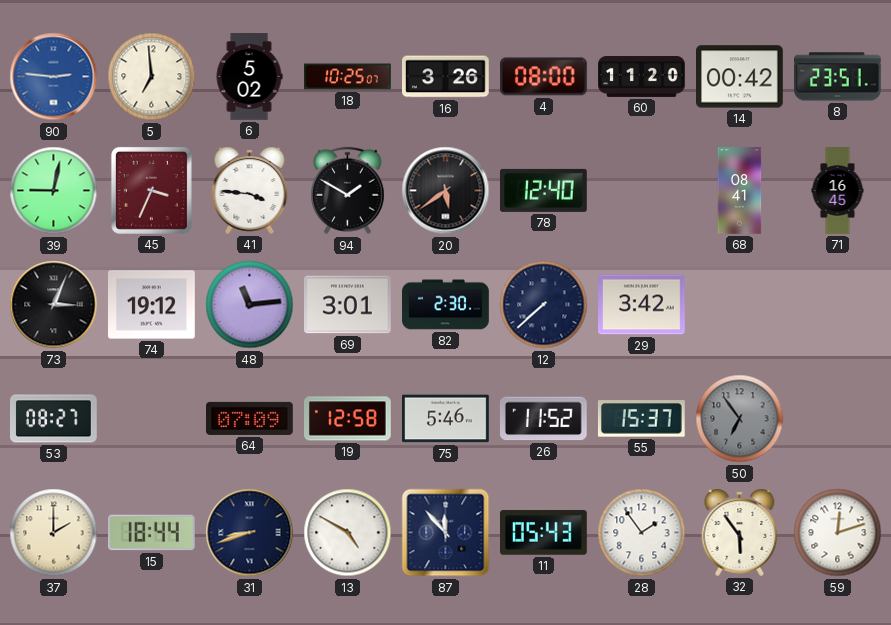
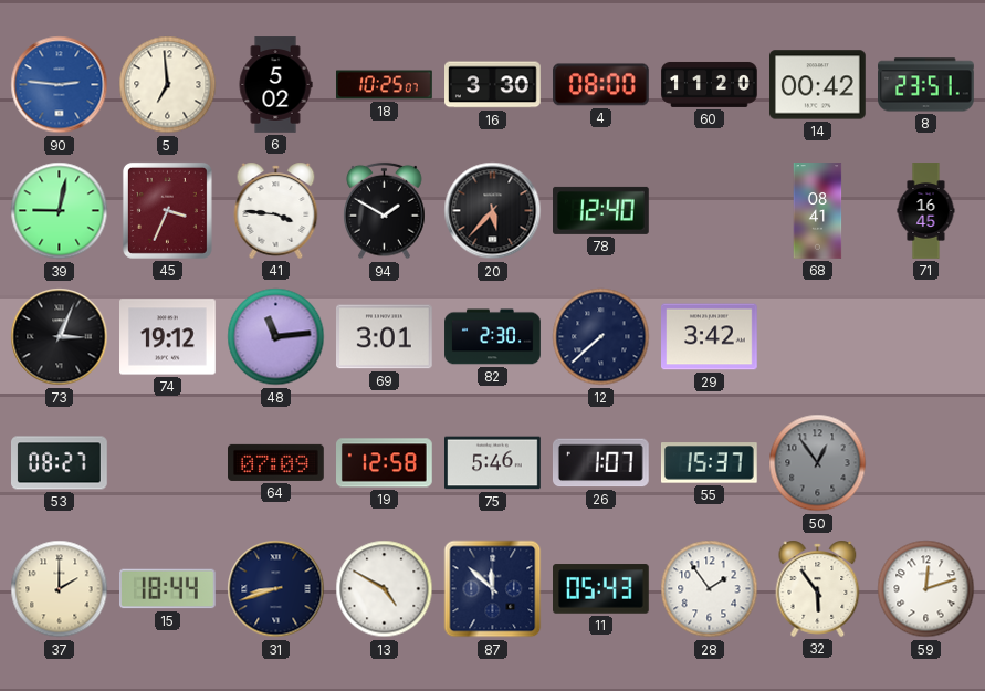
16: 3:26 -> 3:30
20: 5:39 -> 5:37
26: 11:52 -> 1:07
50: 6:54 -> 12:54
87: 11:53 -> 11:52
